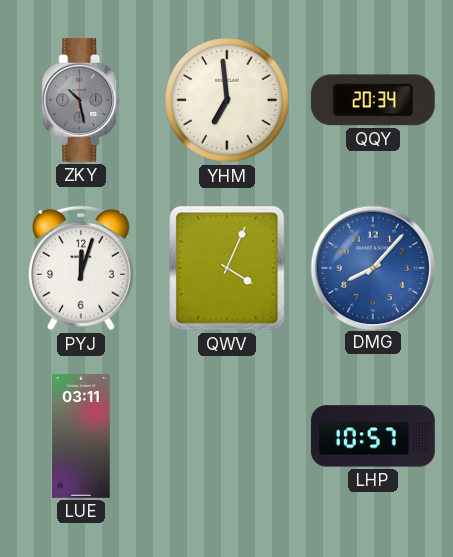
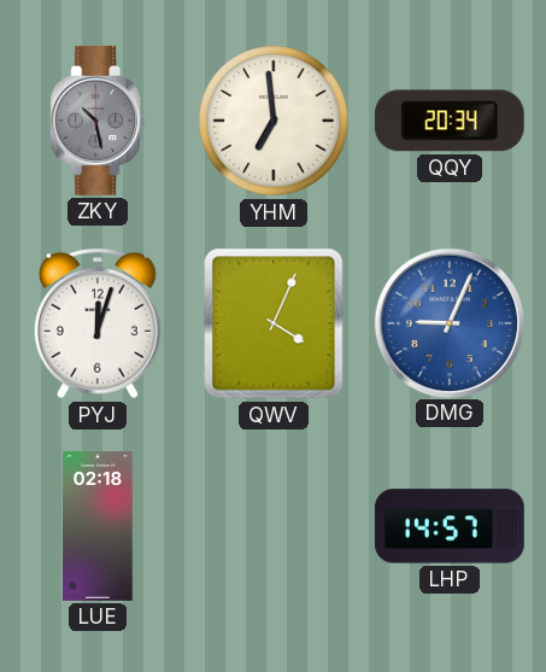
DMG: 8:07 -> 9:04
LUE: 03:11 -> 02:18
LHP: 10:57 -> 14:57
